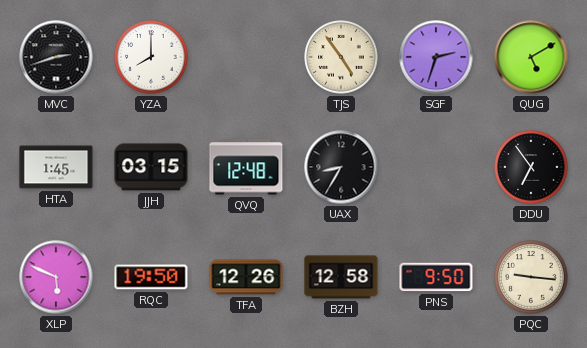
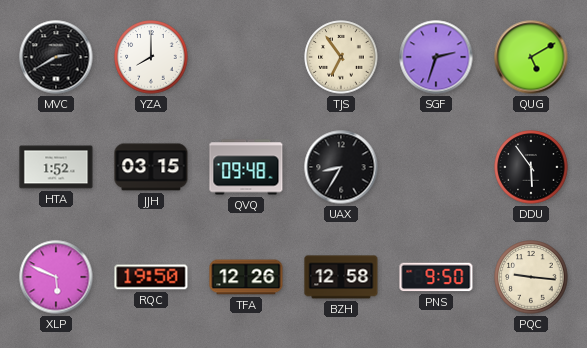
MVC: 2:42 -> 2:40
TJS: 4:54 -> 6:54
HTA: 1:45 -> 1:52
QVQ: 12:48 -> 09:48
DDU: 6:54 -> 5:54
